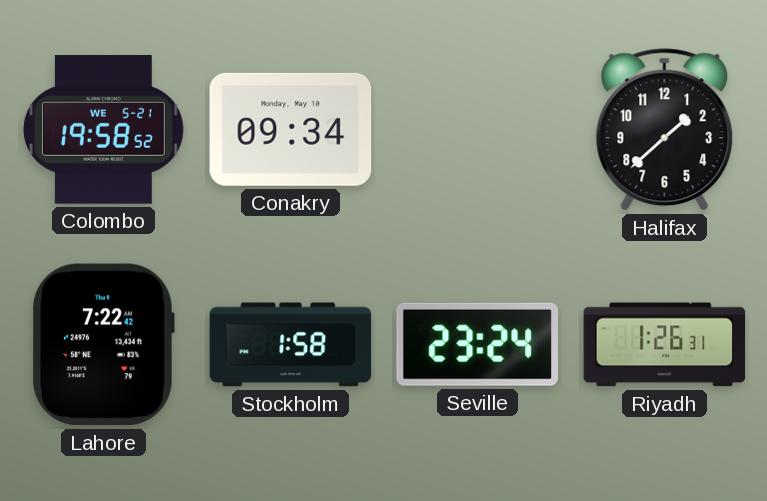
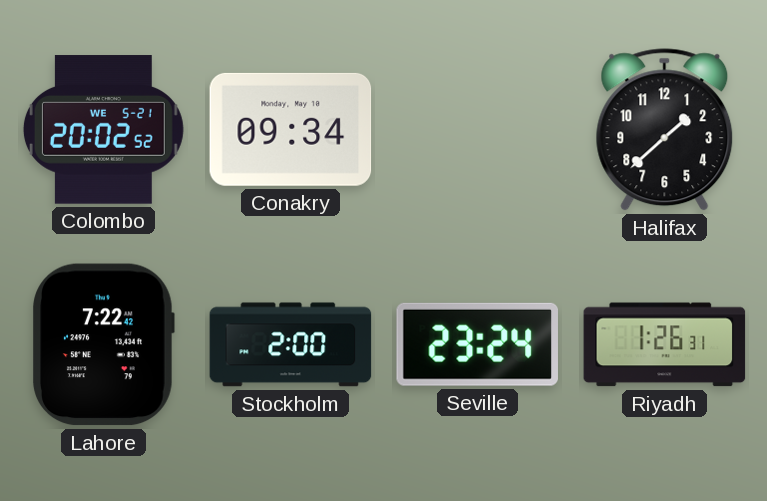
Colombo: 19:58 -> 20:02
Stockholm: 1:58 -> 2:00
